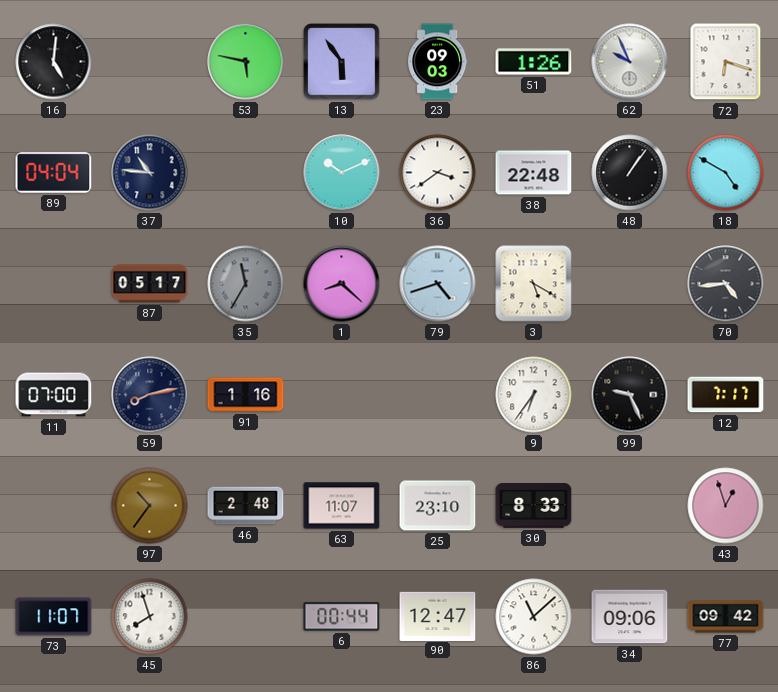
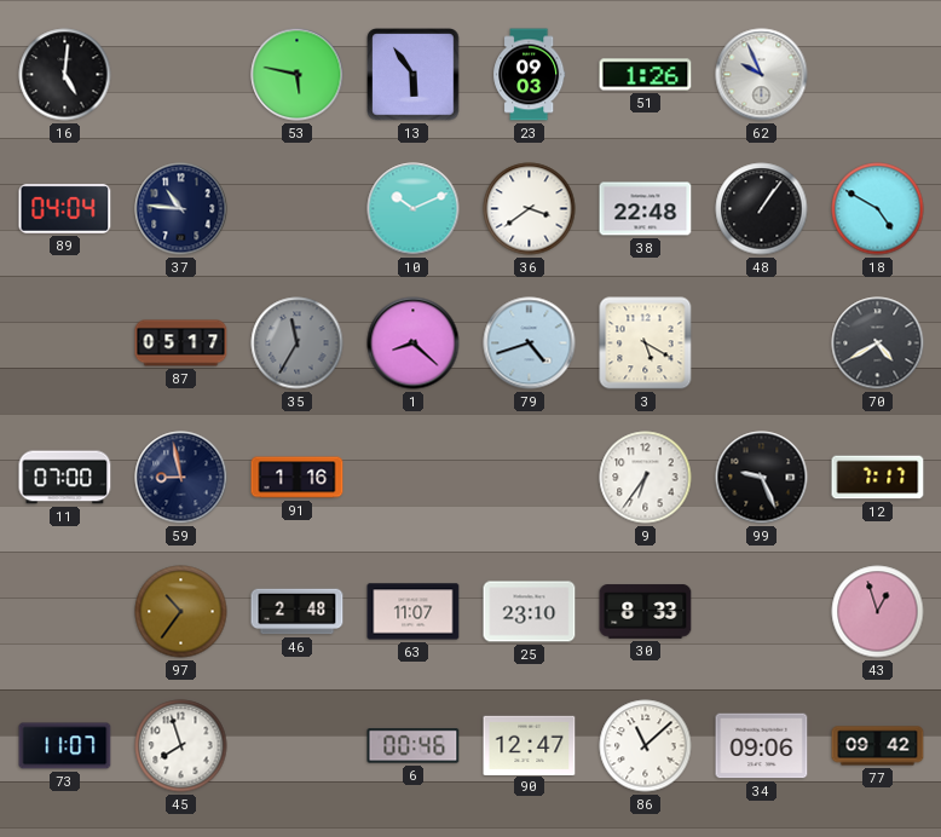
72: 6:18 -> none
70: 4:44 -> 4:40
59: 8:13 -> 8:58
6: 00:44 -> 00:46
